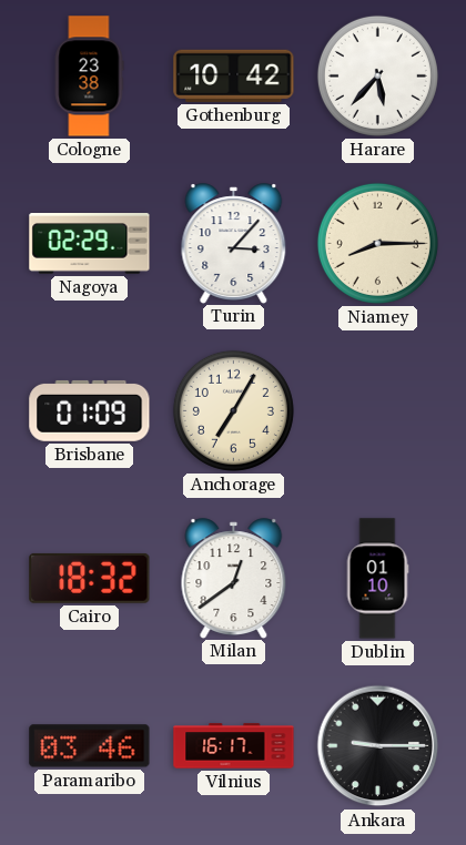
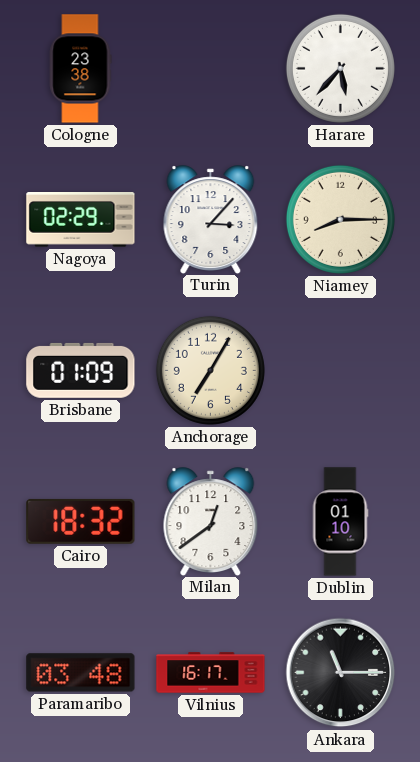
Gothenburg: 10:42 -> none
Paramaribo: 03:46 -> 03:48
Ankara: 9:15 -> 11:15
